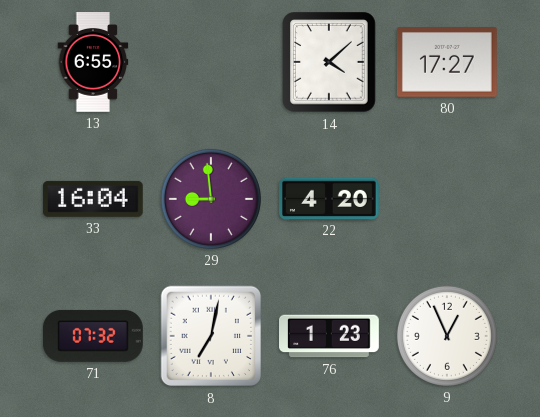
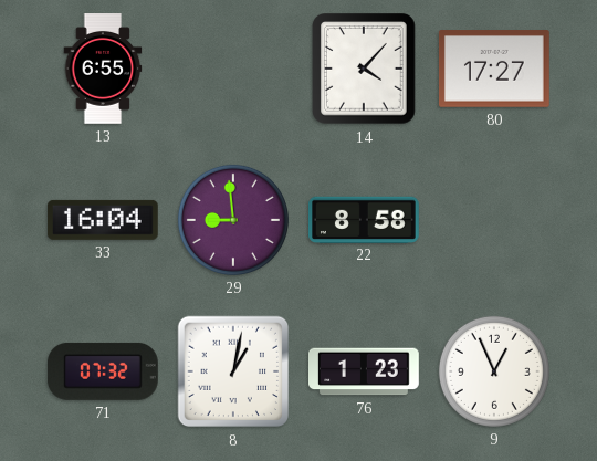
14: 4:08 -> 4:07
22: 4:20 -> 8:58
8: 7:02 -> 1:02
